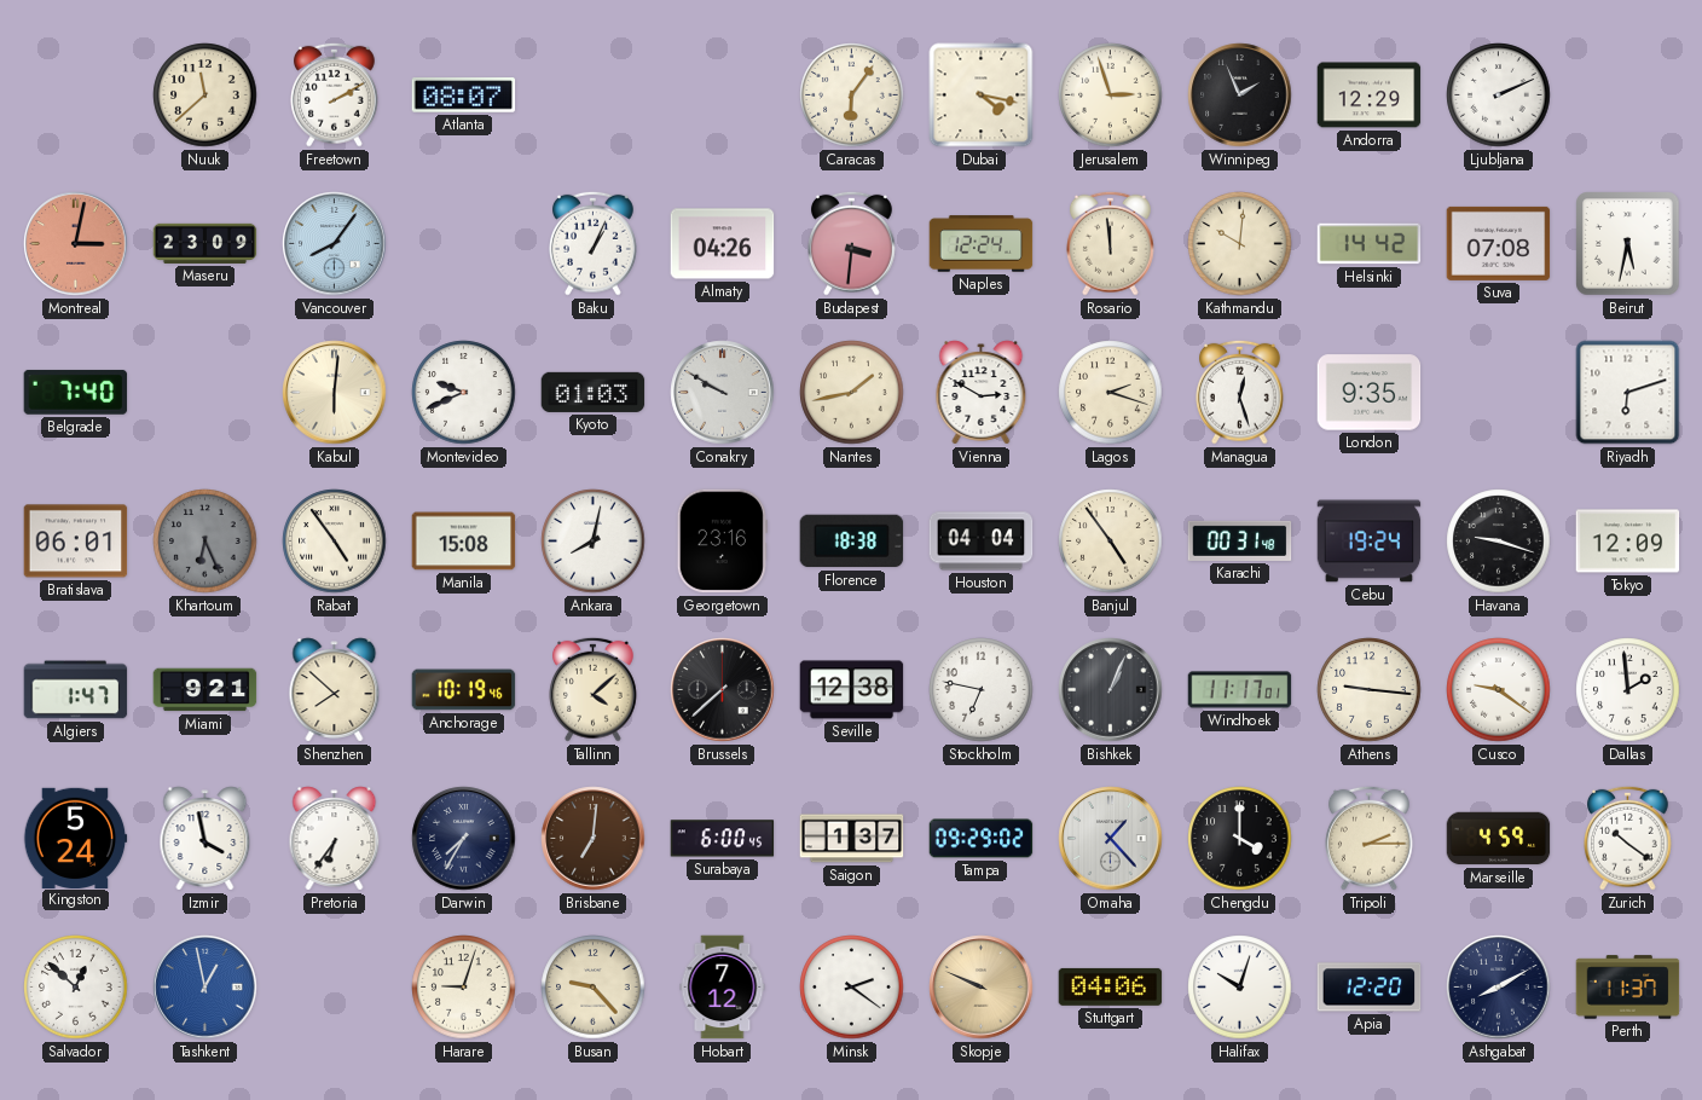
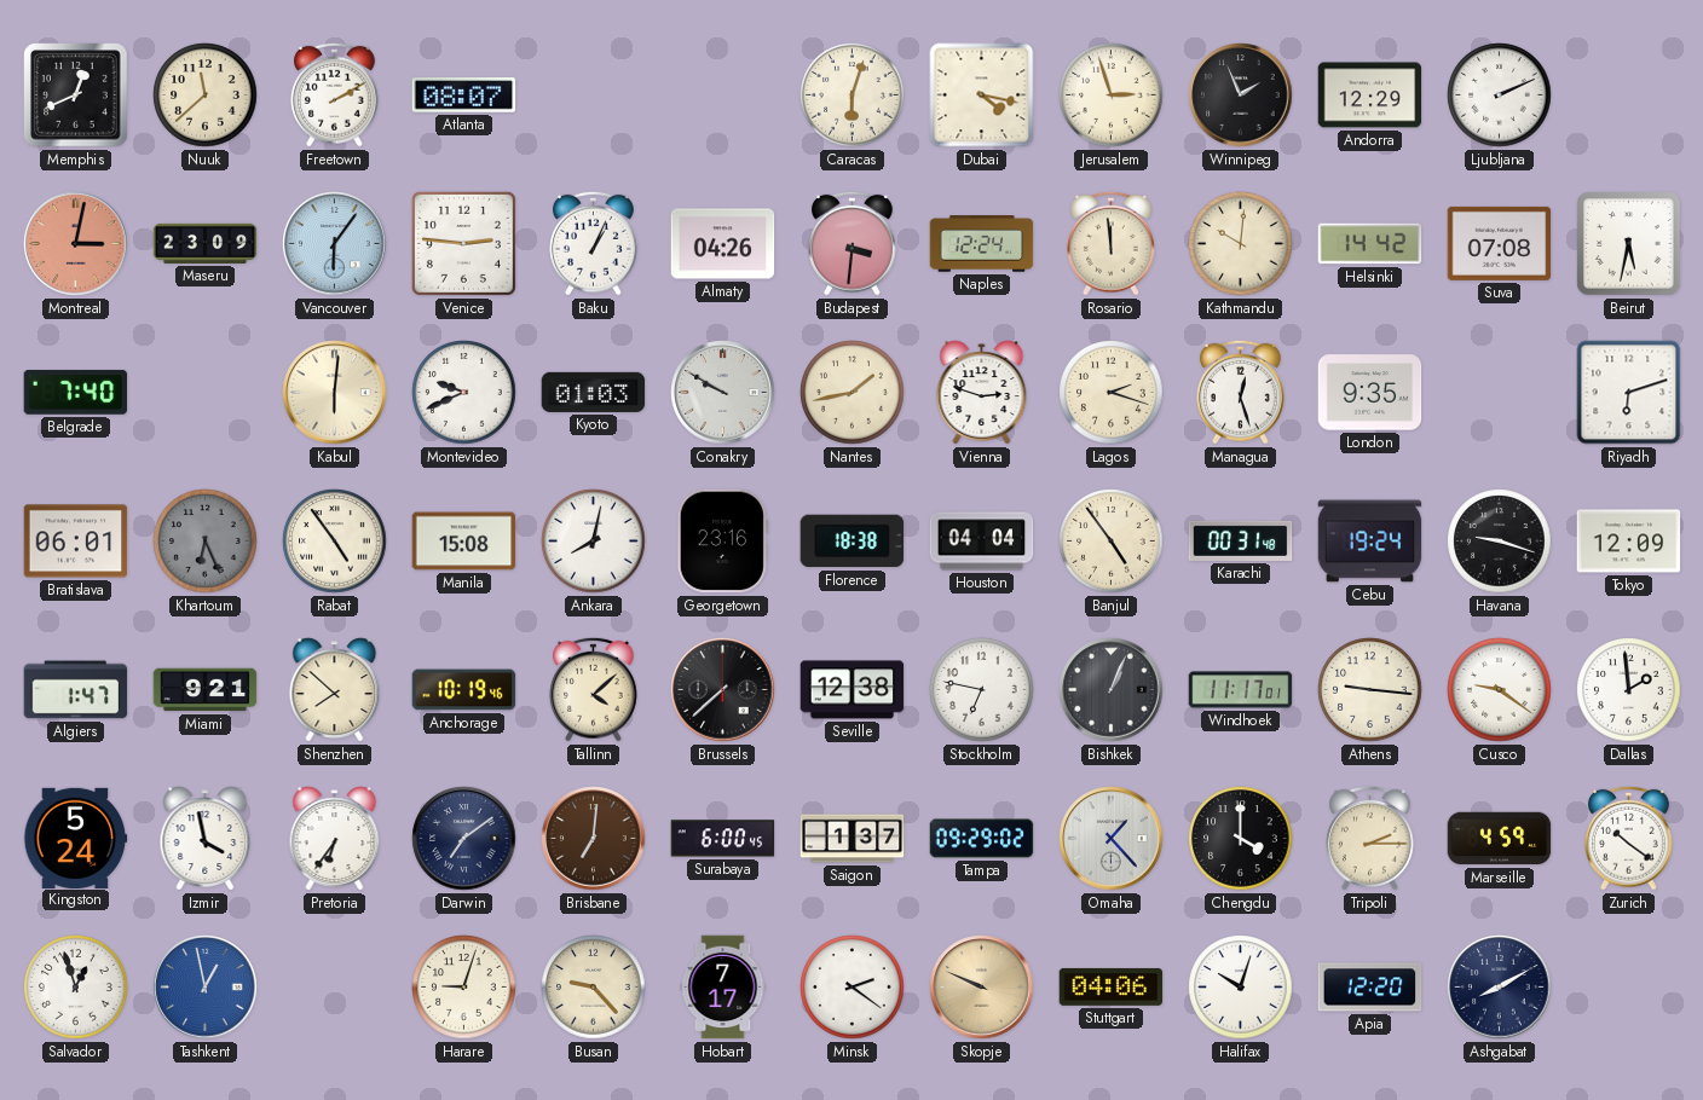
Memphis: none -> 12:41
Caracas: 6:06 -> 6:03
Vancouver: 8:06 -> 6:06
Venice: none -> 2:46
Vienna: 2:50 -> 2:48
Darwin: 7:35 -> 7:09
Salvador: 12:52 -> 12:57
Hobart: 7:12 -> 7:17
Perth: 11:37 -> none
